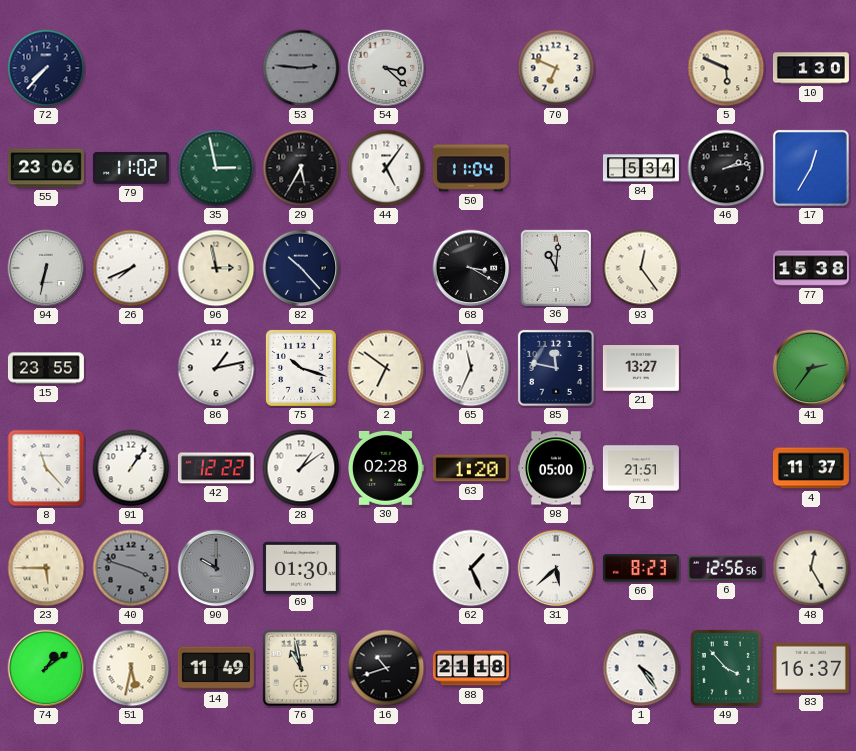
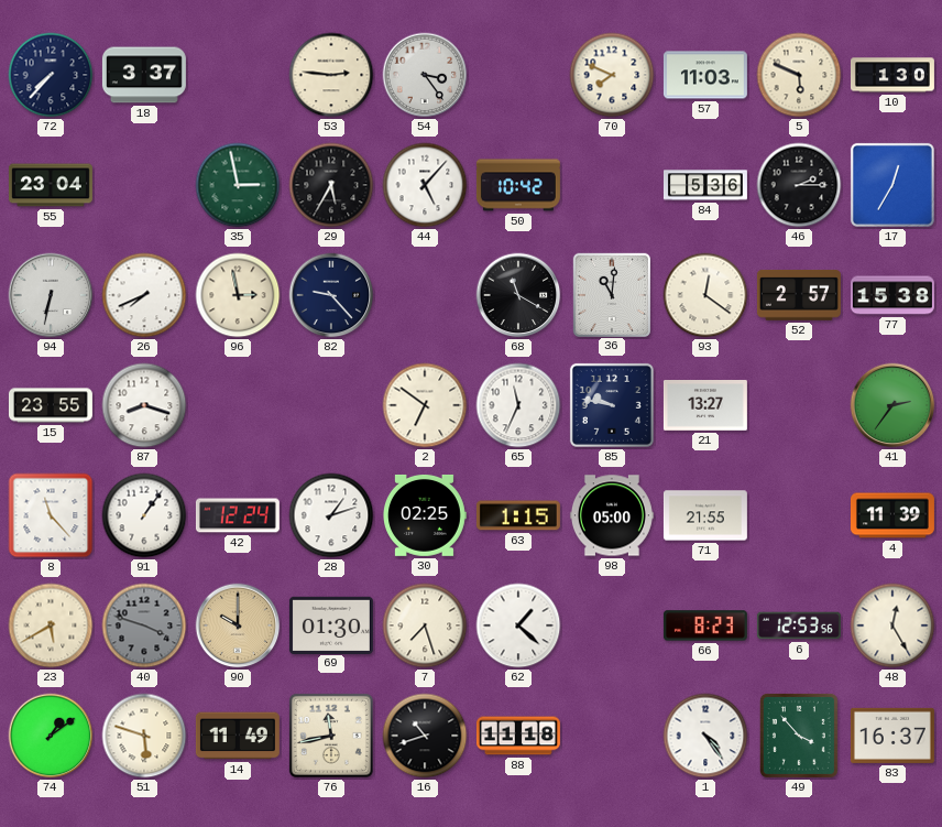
18: none -> 3:37
53 dial: grey -> cream
54: 3:22 -> 3:24
70: 6:49 -> 7:49
57: none -> 11:03
55: 23:06 -> 23:04
79: 11:02 -> none
44: 5:06 -> 5:07
50: 11:04 -> 10:42
84: 5:34 -> 5:36
46: 2:13 -> 2:15
82: 10:23 -> 9:23
68: 3:20 -> 11:20
93: 12:24 -> 12:21
52: none -> 2:57
87: none -> 8:18
86: 1:13 -> none
75: 10:18 -> none
85: 11:47 -> 9:47
42: 12:22 -> 12:24
28: 1:09 -> 1:12
30: 02:28 -> 02:25
63: 1:20 -> 1:15
71: 21:51 -> 21:55
4: 11:37 -> 11:39
23: 5:45 -> 5:40
90 dial: grey -> champagne
7: none -> 7:27
62: 1:26 -> 1:22
31: 5:38 -> none
6: 12:56 -> 12:53
51: 5:32 -> 5:48
76: 10:58 -> 11:43
88: 21:18 -> 11:18
